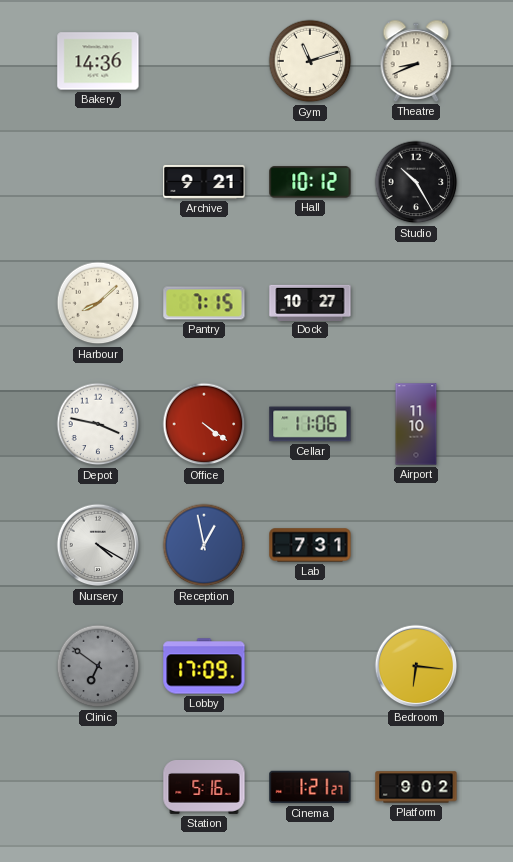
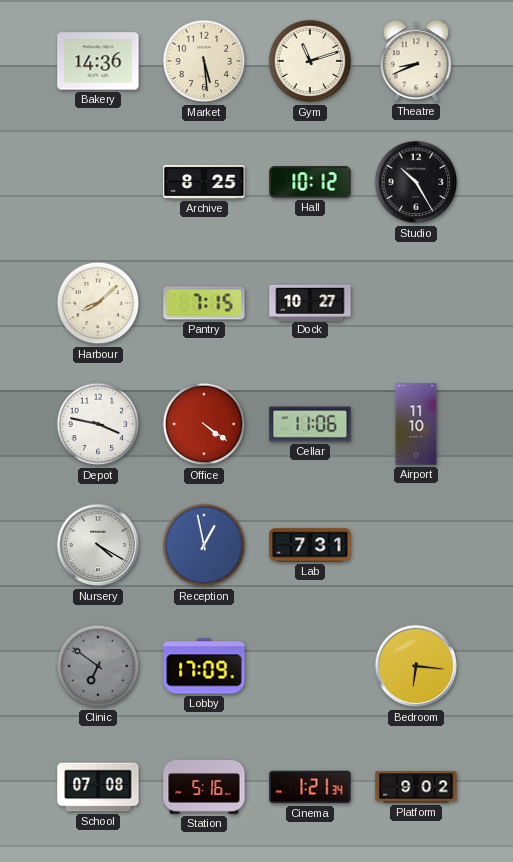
Market: none -> 5:29
Archive: 9:21 -> 8:25
School: none -> 07:08
Cinema: 1:21:27 -> 1:21:34
